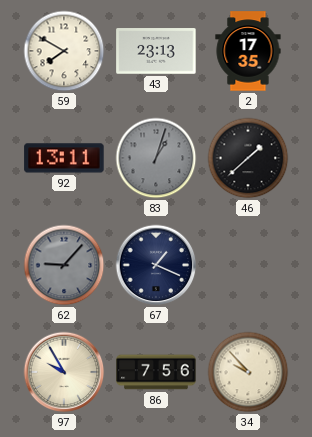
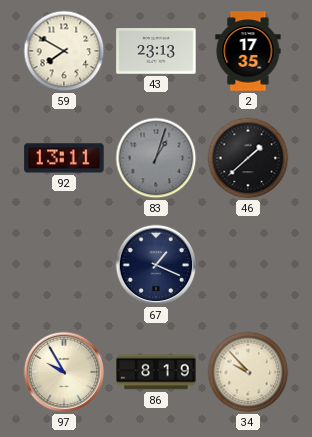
62: 9:07 -> none
86: 7:56 -> 8:19
